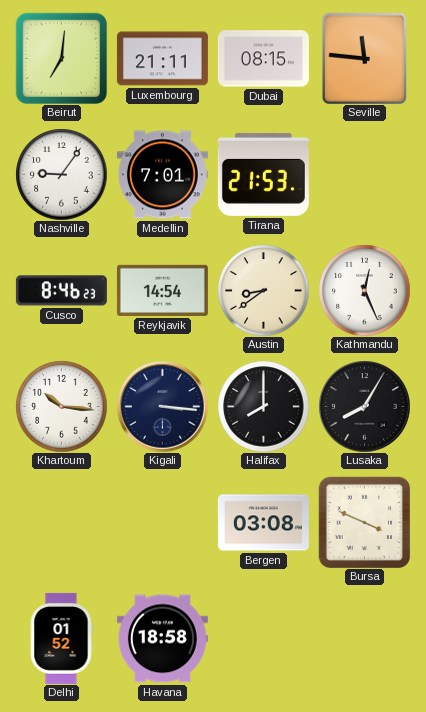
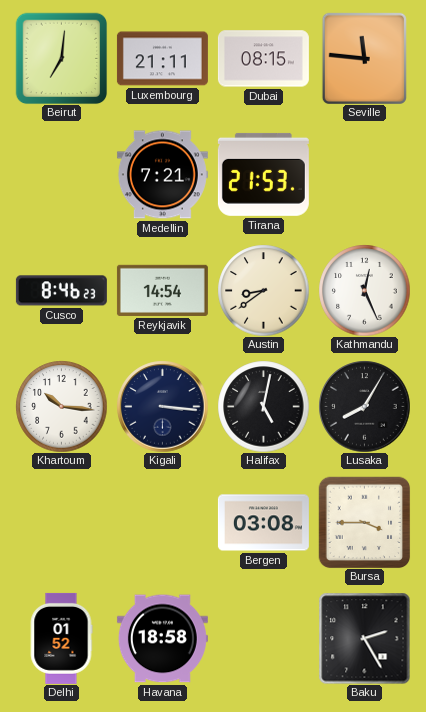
Nashville: 9:06 -> none
Medellin: 7:01 -> 7:21
Halifax: 8:00 -> 5:02
Bursa: 3:49 -> 3:45
Baku: none -> 2:25
